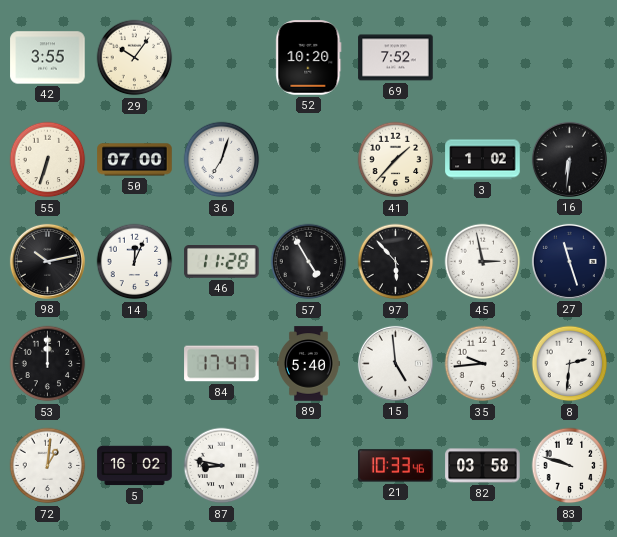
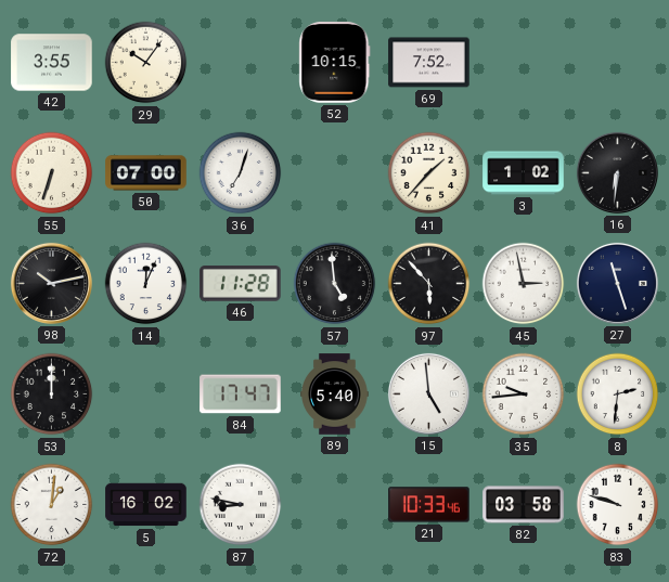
52: 10:20 -> 10:15
57: 4:55 -> 4:59
